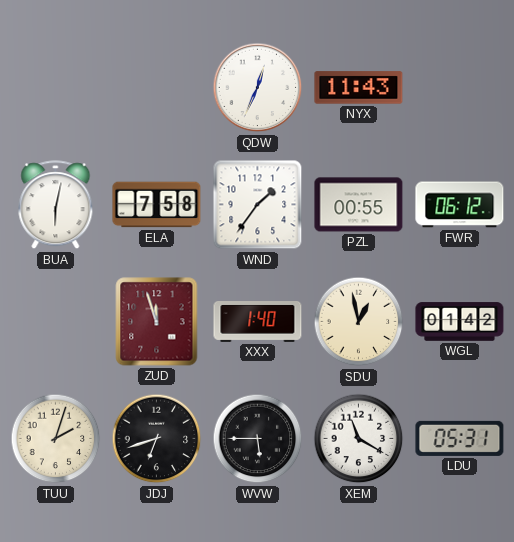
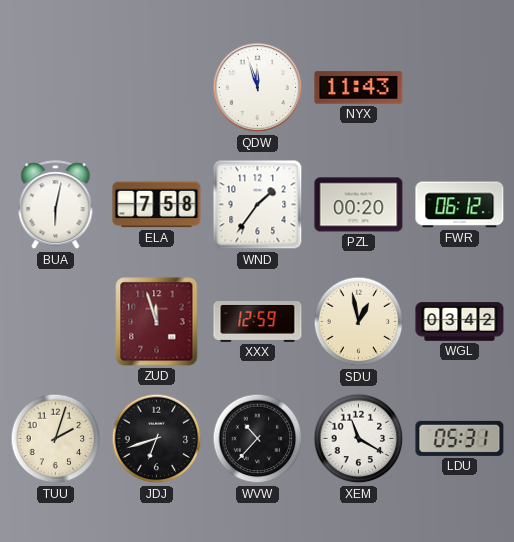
QDW: 12:34 -> 11:57
PZL: 00:55 -> 00:20
XXX: 1:40 -> 12:59
WGL: 01:42 -> 03:42
WVW: 5:45 -> 10:37
